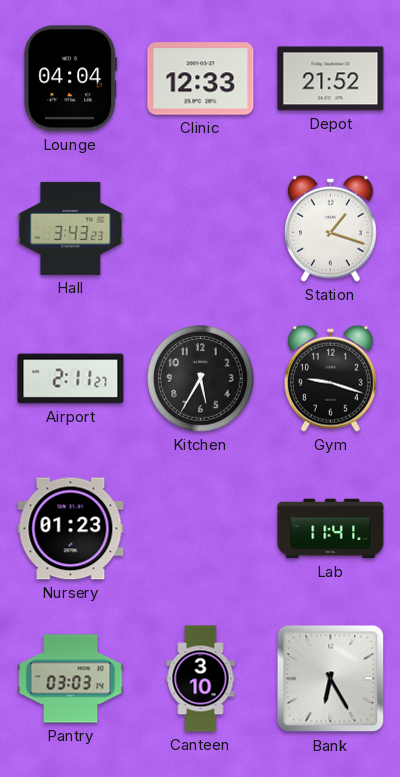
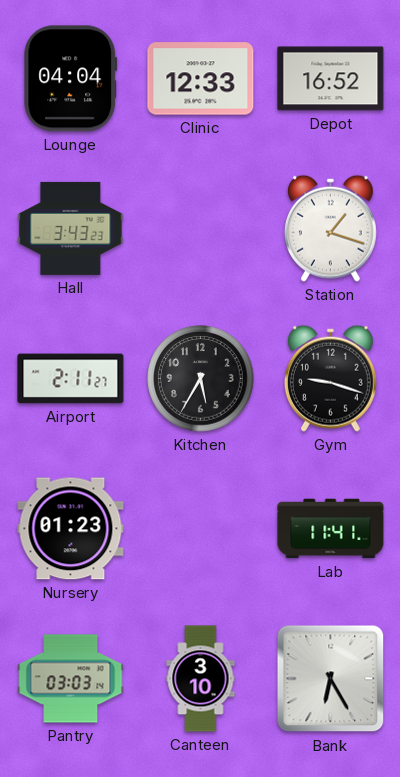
Depot: 21:52 -> 16:52
